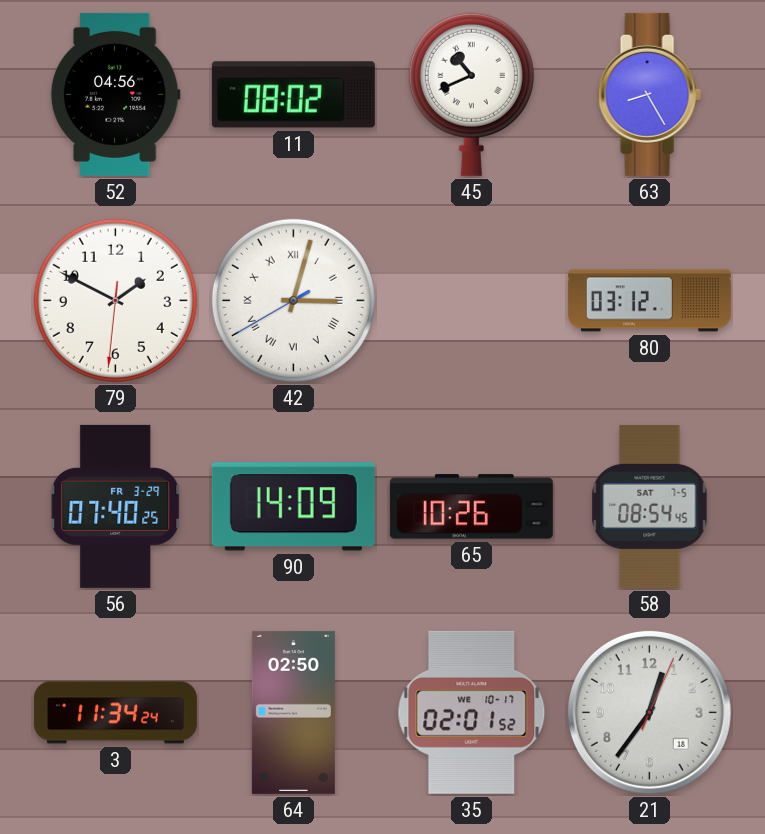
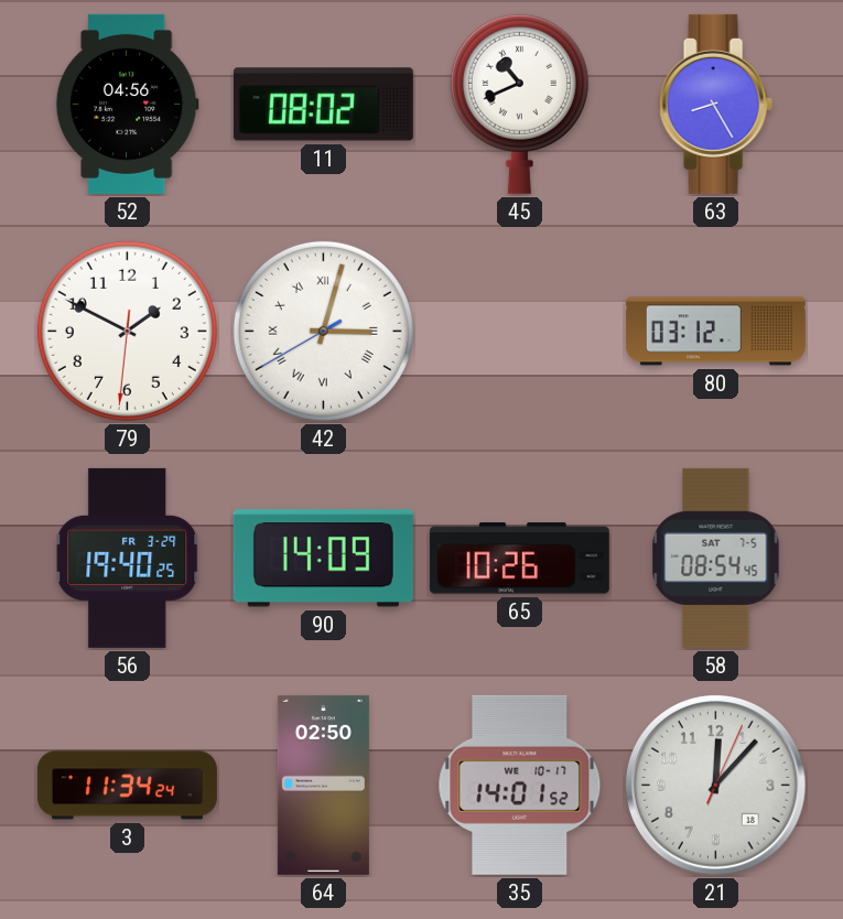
56: 07:40 -> 19:40
35: 02:01 -> 14:01
21: 12:36 -> 12:07
